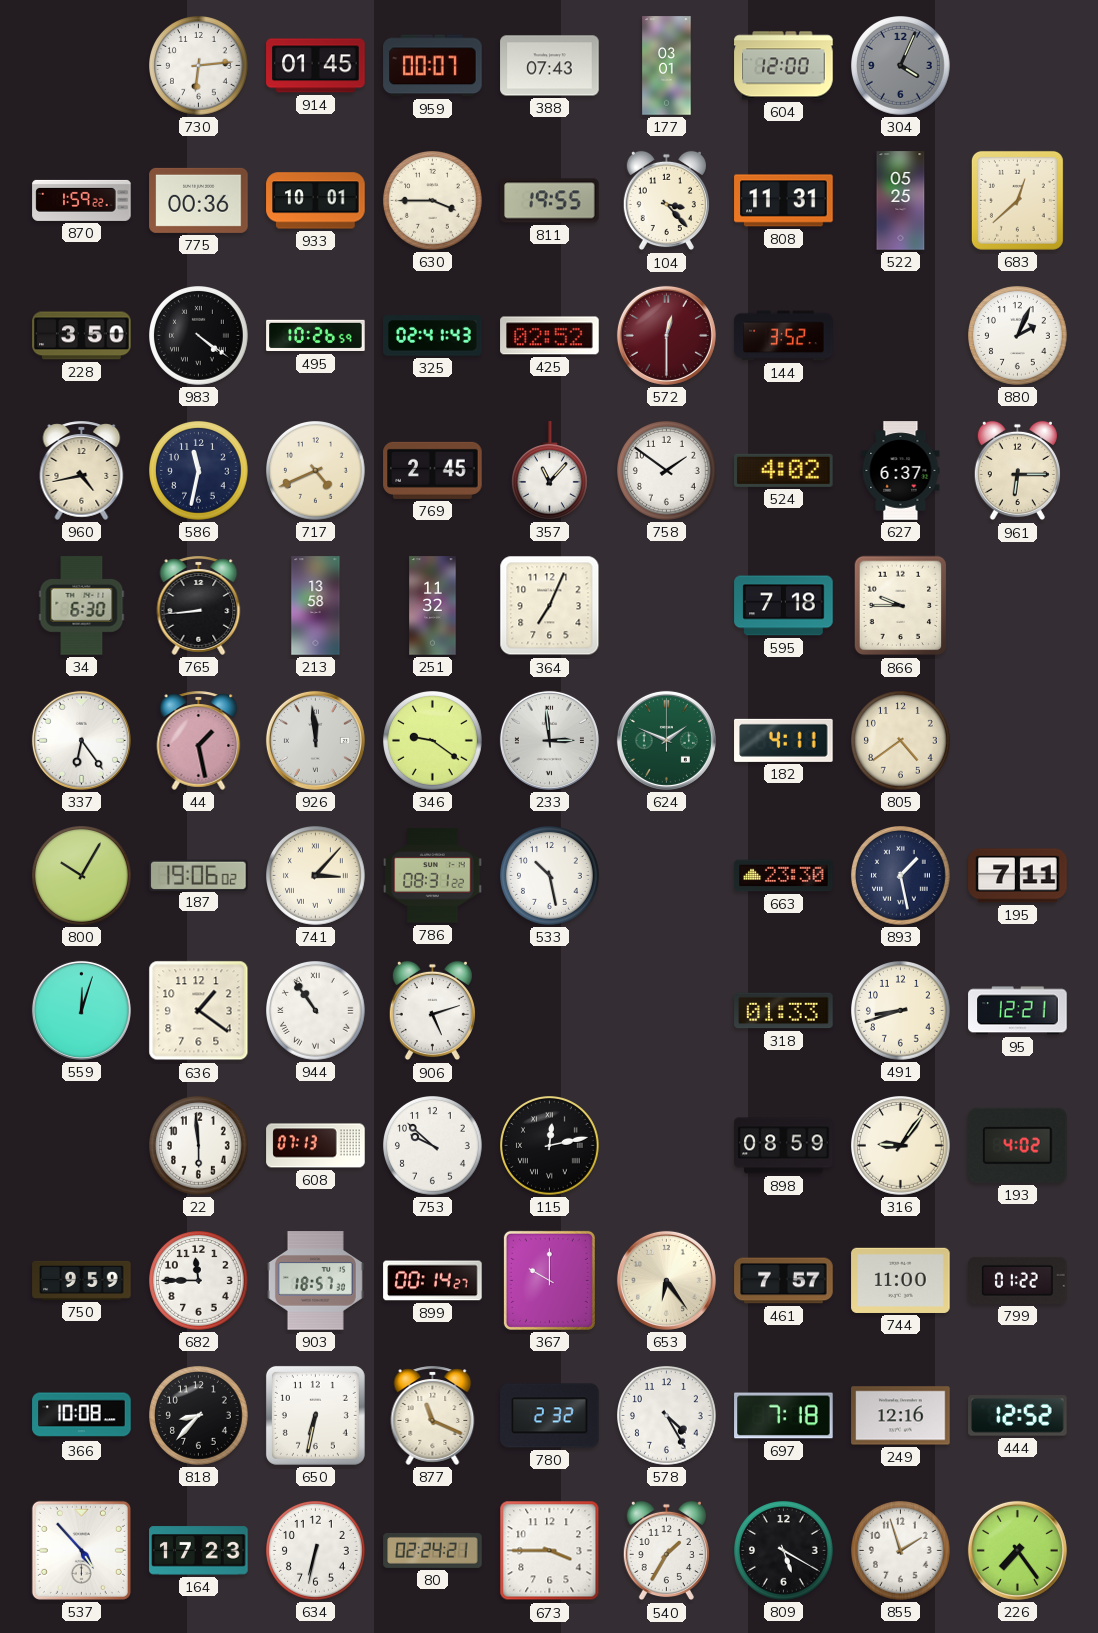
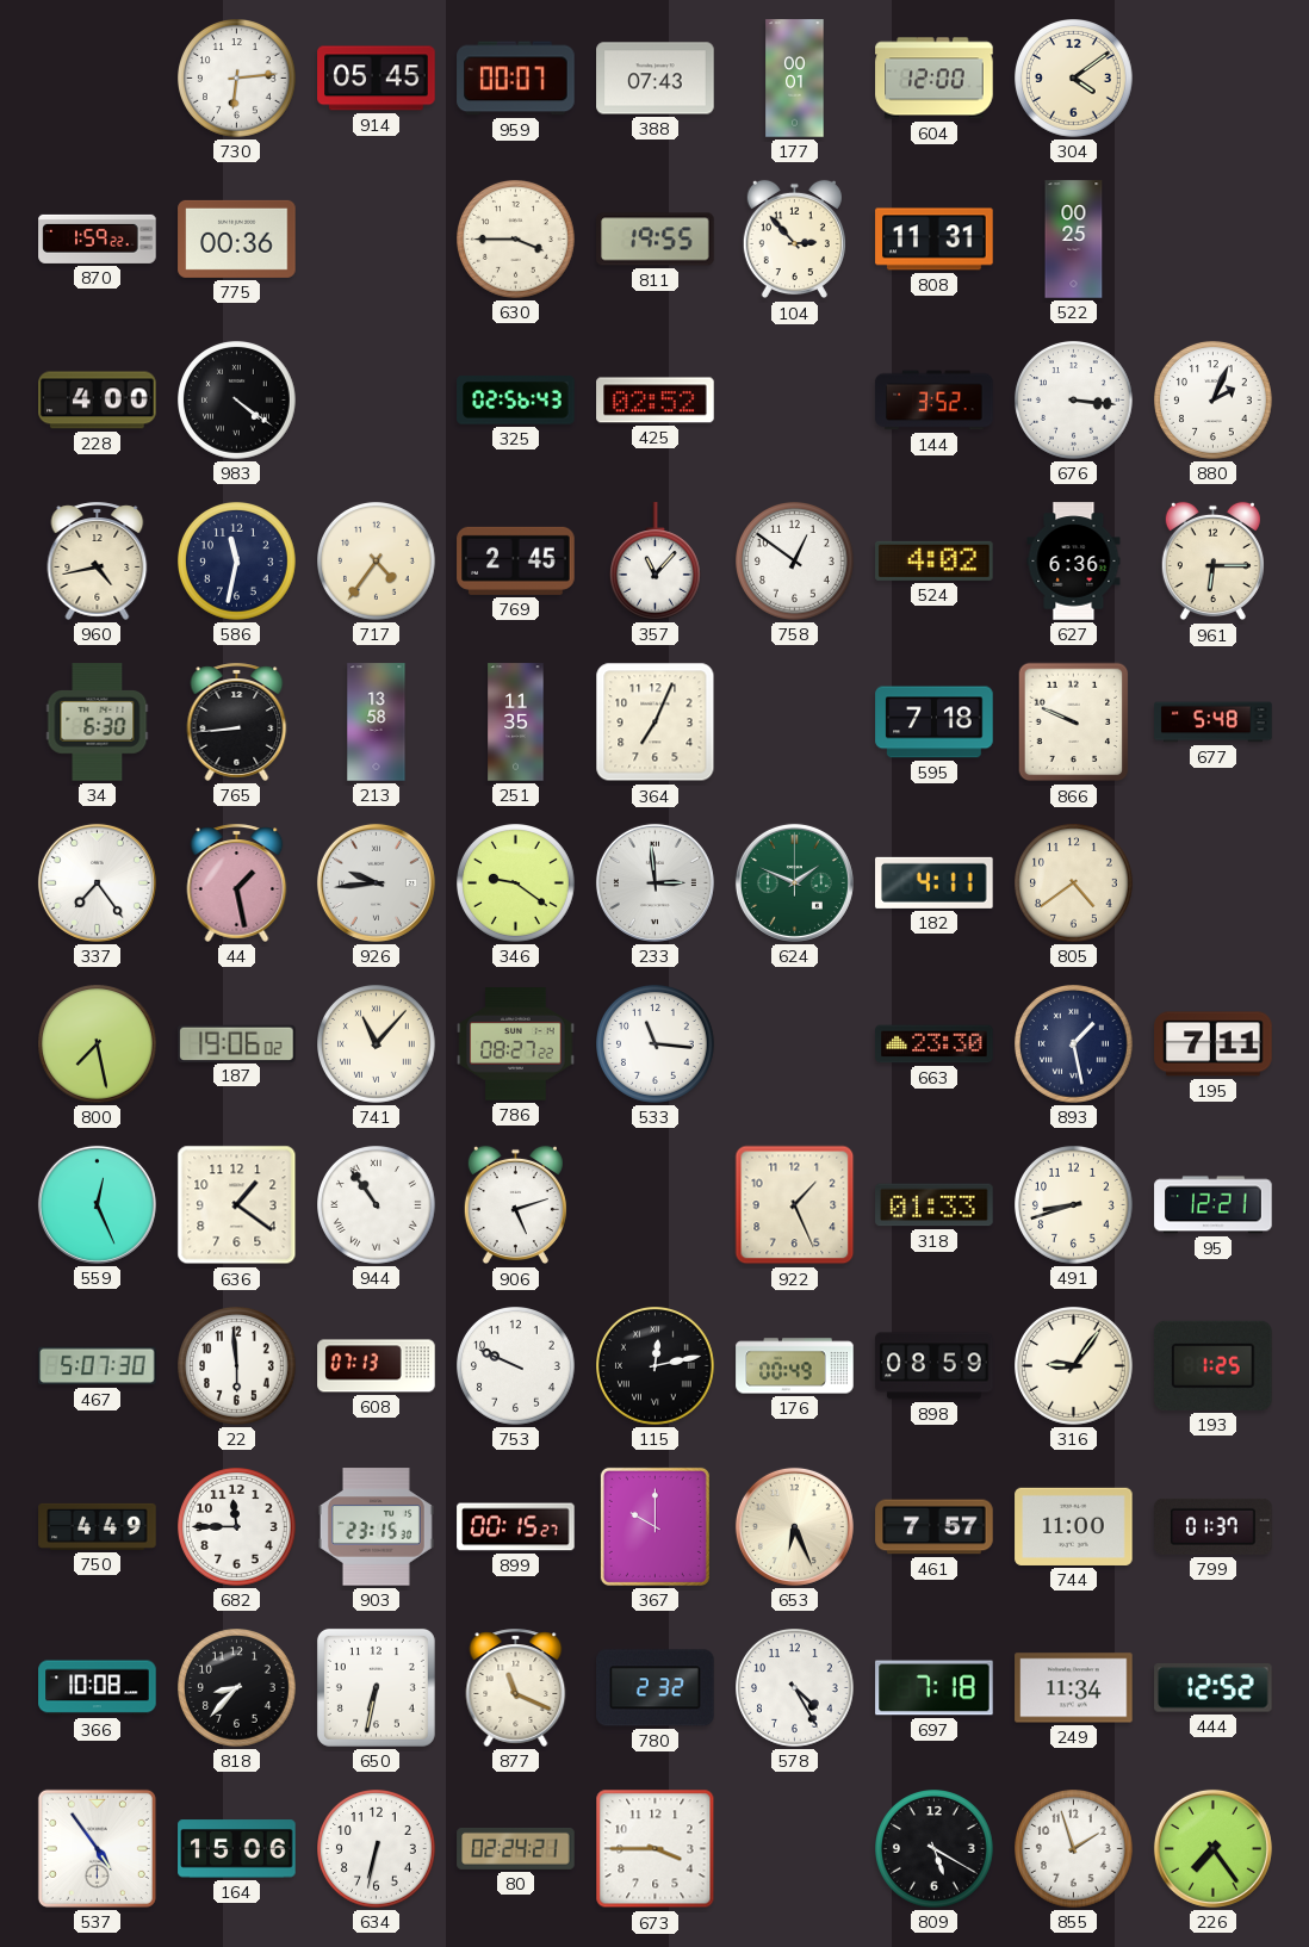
914: 01:45 -> 05:45
177: 03:01 -> 00:01
304: 4:04 -> 4:09
304 dial: grey -> cream
933: 10:01 -> none
104: 3:23 -> 2:53
522: 05:25 -> 00:25
683: 12:38 -> none
228: 3:50 -> 4:00
495: 10:26 -> none
325: 02:41 -> 02:56
572: 12:30 -> none
676: none -> 3:16
717: 4:41 -> 4:36
758: 1:51 -> 12:51
627: 6:37 -> 6:36
251: 11:32 -> 11:35
866: 9:45 -> 9:49
677: none -> 5:48
337: 6:24 -> 7:24
926: 11:59 -> 9:44
800: 10:05 -> 7:28
741: 3:07 -> 11:07
786: 08:31 -> 08:27
533: 10:28 -> 11:16
559: 12:03 -> 12:26
922: none -> 1:26
467: none -> 5:07
753: 9:52 -> 9:49
176: none -> 00:49
193: 4:02 -> 1:25
750: 9:59 -> 4:49
903: 18:57 -> 23:15
899: 00:14 -> 00:15
653: 6:24 -> 6:26
799: 01:22 -> 01:37
249: 12:16 -> 11:34
537: 4:53 -> 4:54
164: 17:23 -> 15:06
540: 1:35 -> none
